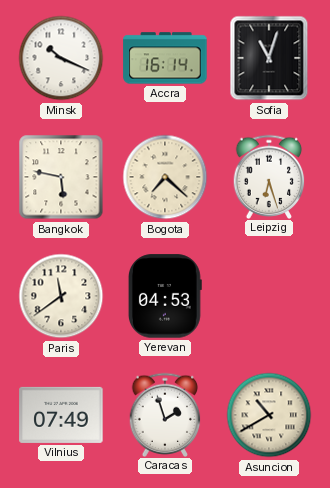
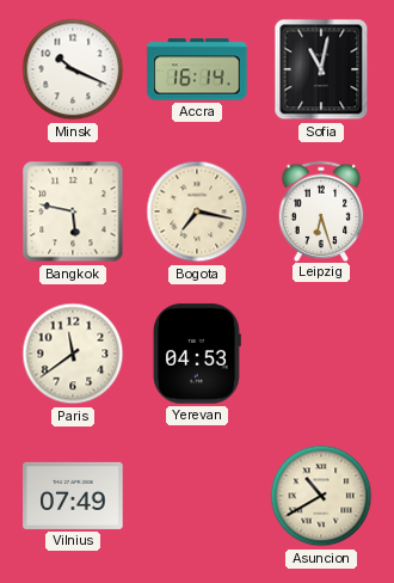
Sofia: 11:03 -> 11:02
Bogota: 7:22 -> 7:17
Caracas: 1:57 -> none
